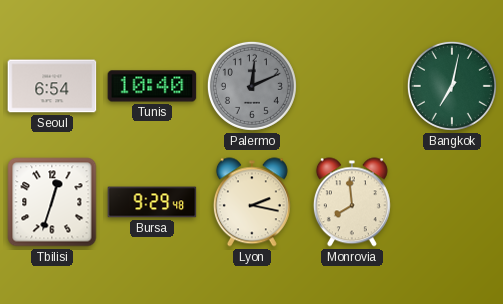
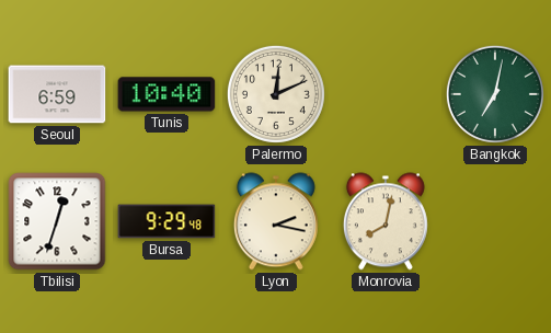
Seoul: 6:54 -> 6:59
Palermo dial: grey -> cream
Monrovia: 7:59 -> 8:02
